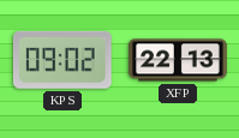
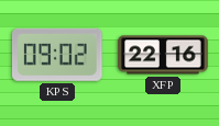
XFP: 22:13 -> 22:16
